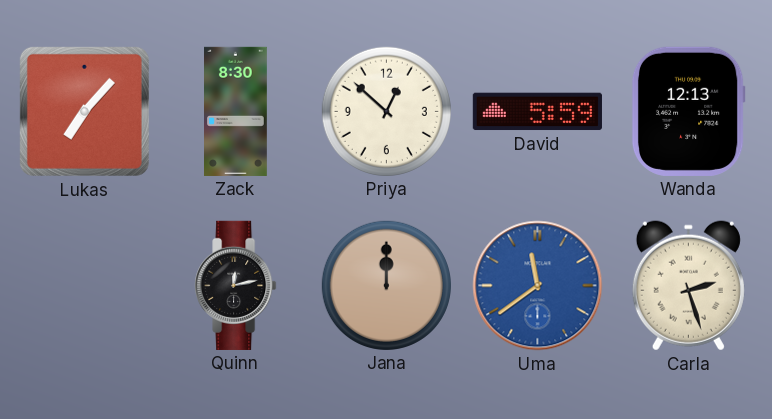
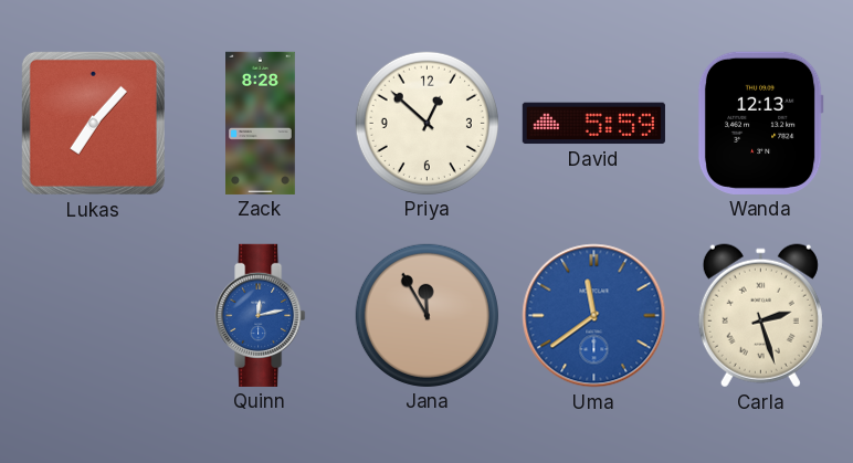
Zack: 8:30 -> 8:28
Quinn dial: black -> blue
Jana: 12:00 -> 11:55
